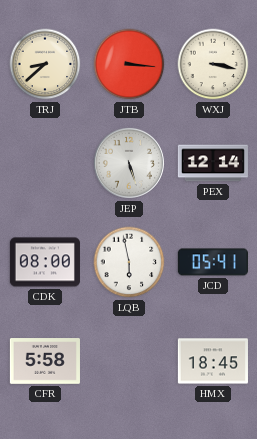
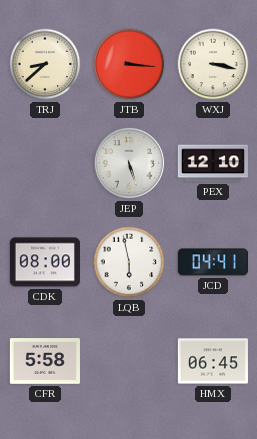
PEX: 12:14 -> 12:10
JCD: 05:41 -> 04:41
HMX: 18:45 -> 06:45
